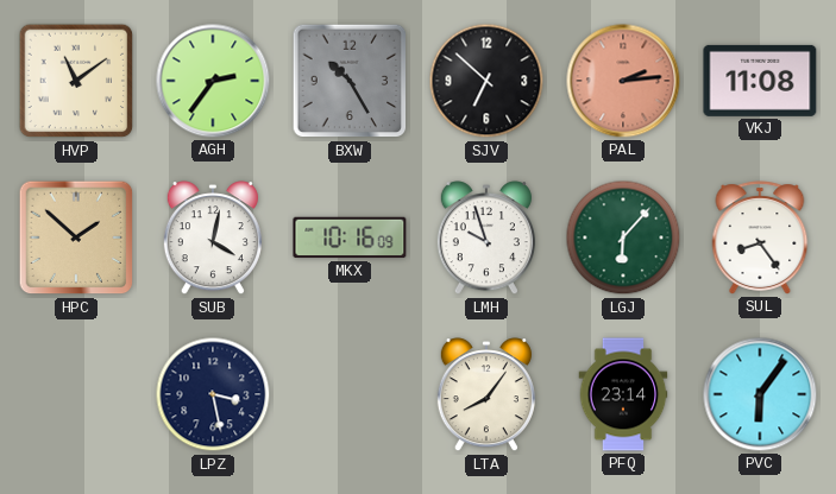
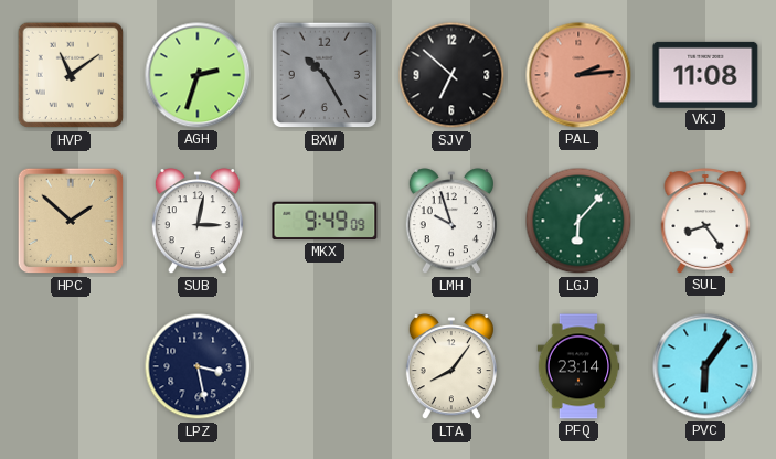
AGH: 2:36 -> 2:33
SUB: 4:02 -> 3:02
MKX: 10:16 -> 9:49
